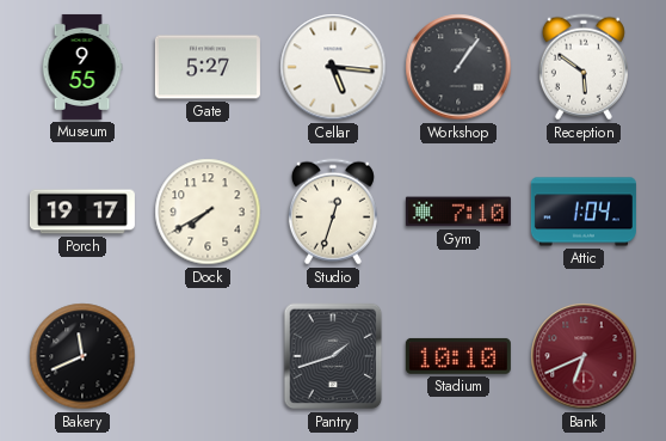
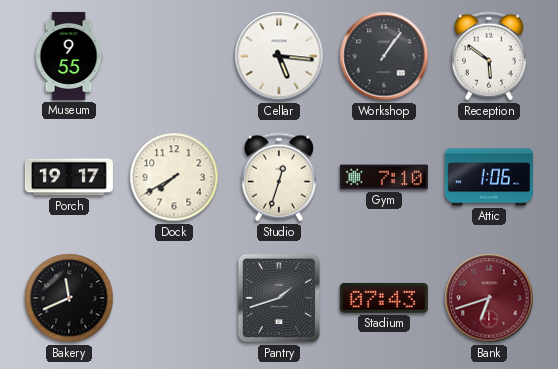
Gate: 5:27 -> none
Attic: 1:04 -> 1:06
Stadium: 10:10 -> 07:43
Bank: 6:41 -> 6:42
